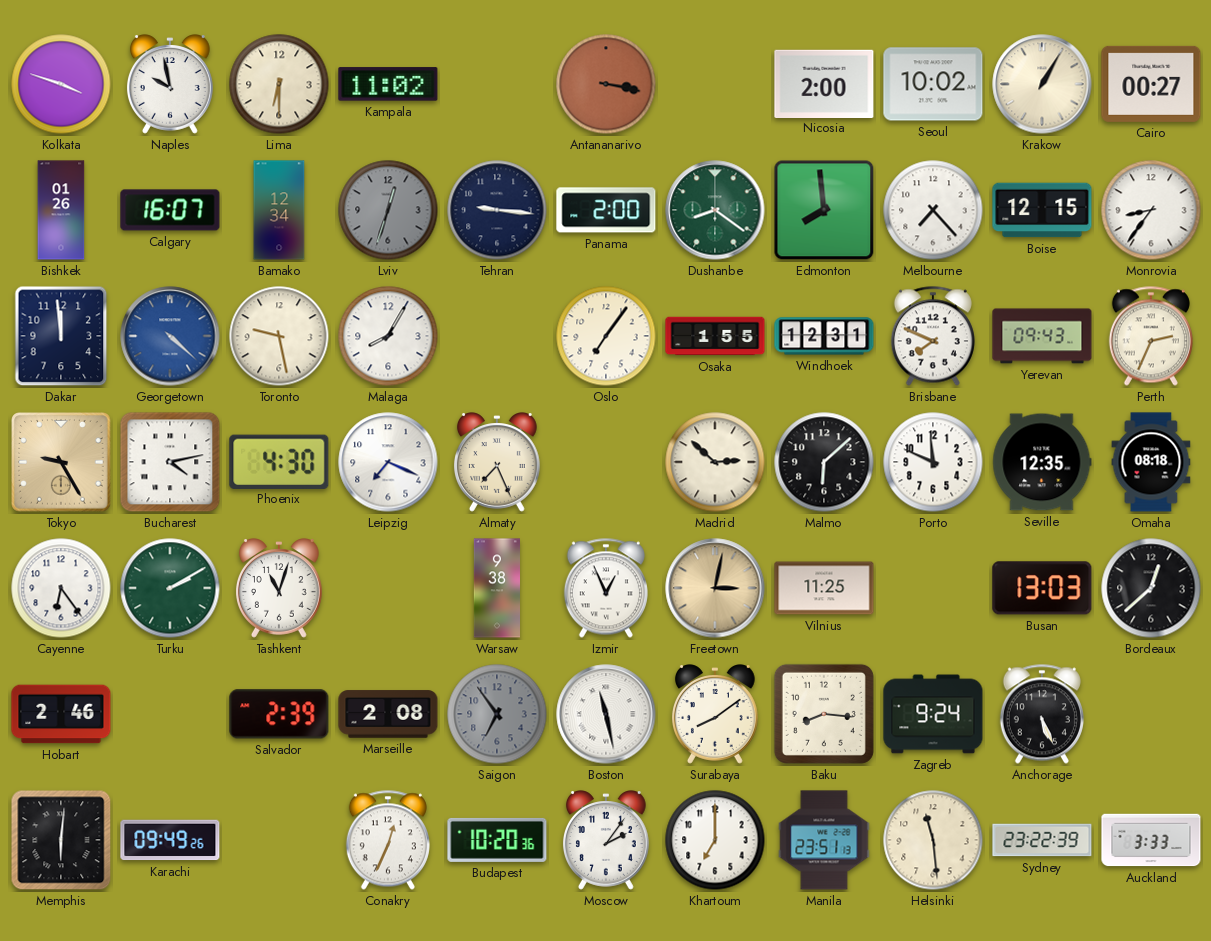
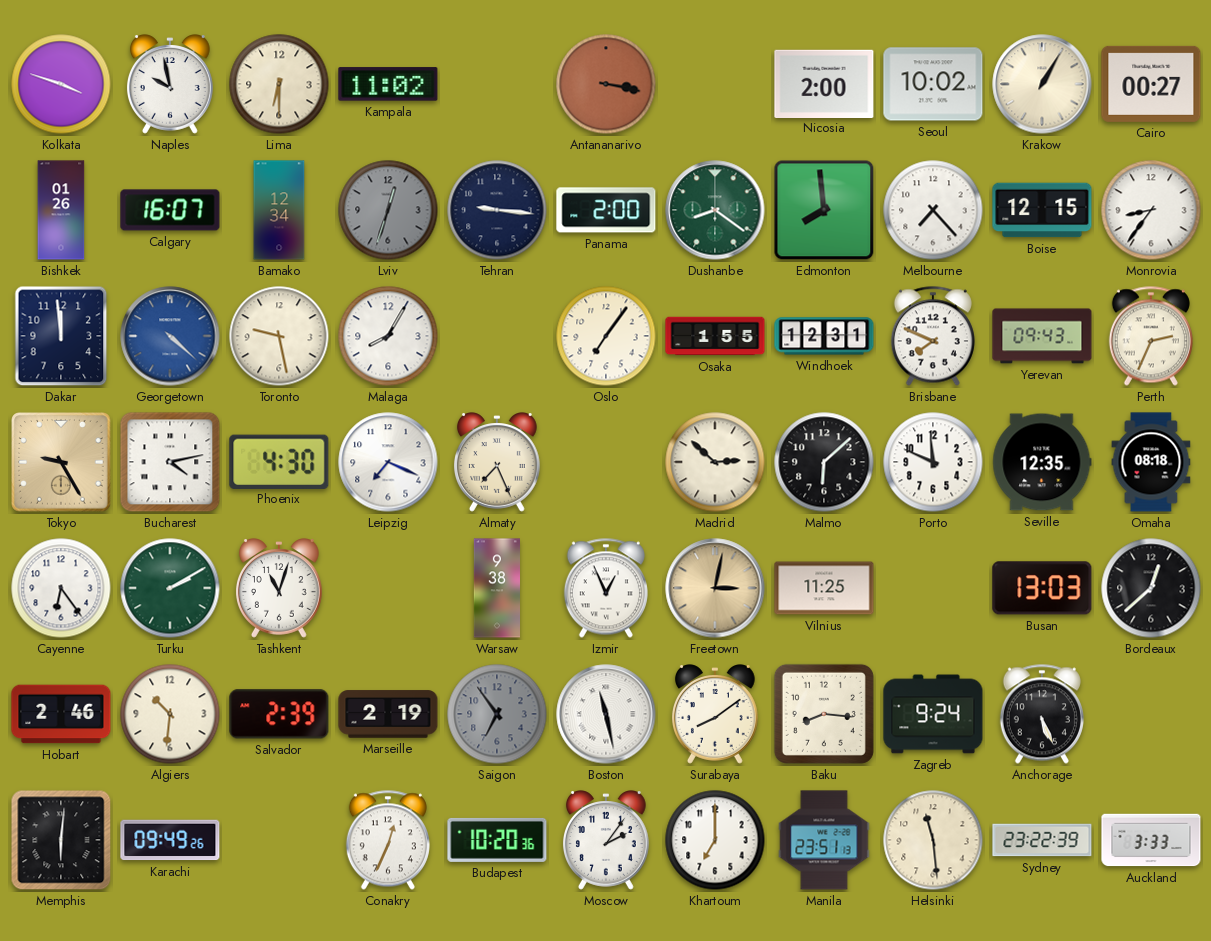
Algiers: none -> 10:31
Marseille: 2:08 -> 2:19
